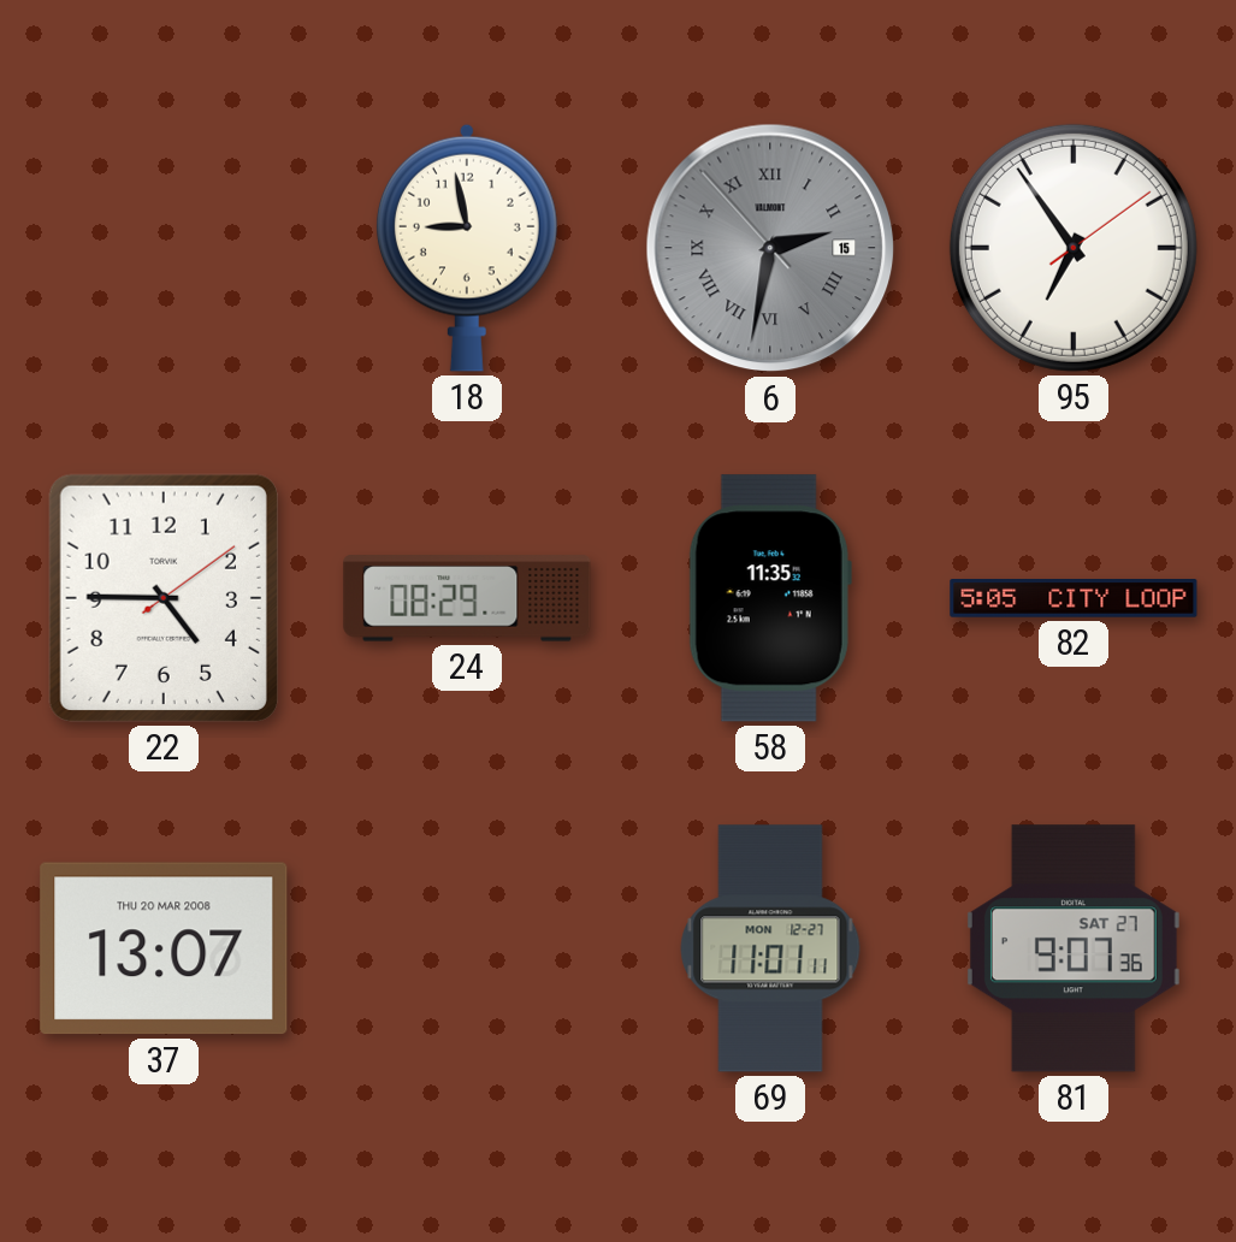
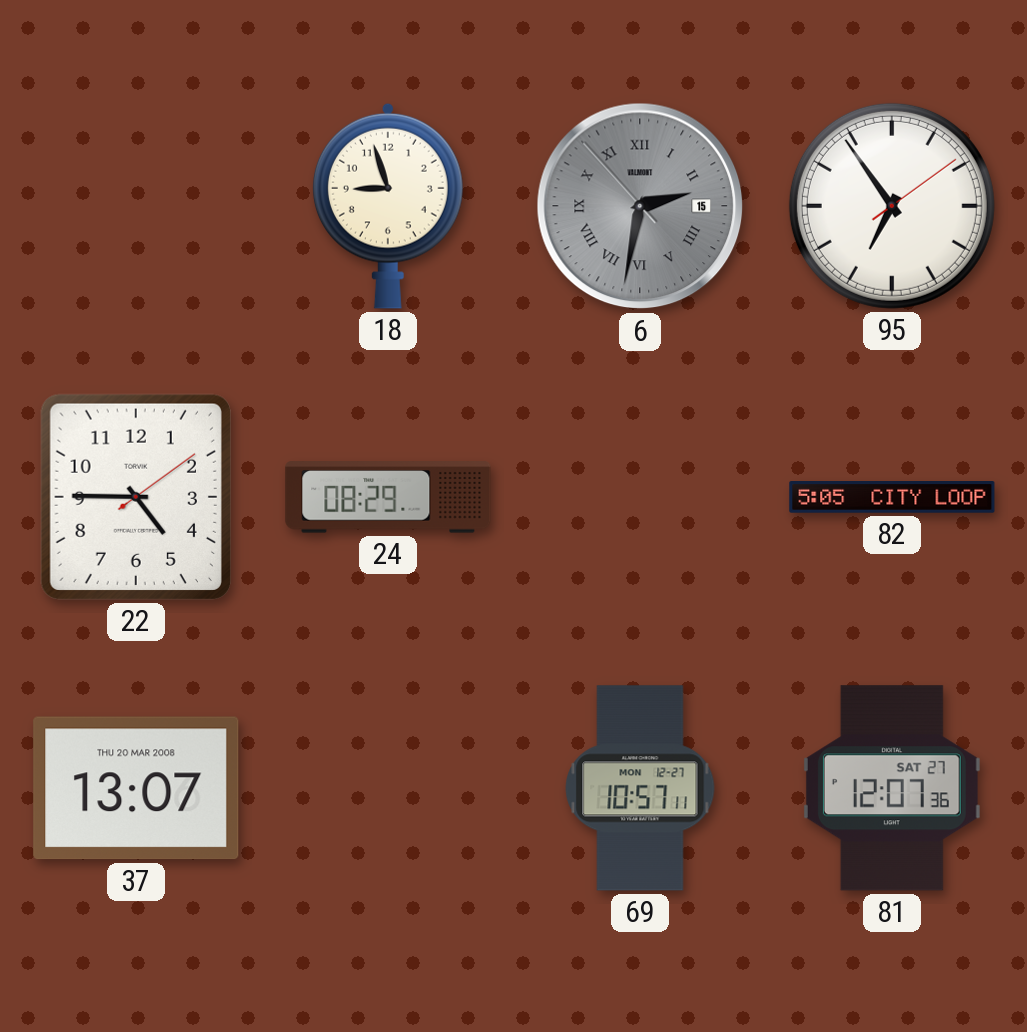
18: 8:58 -> 8:57
58: 11:35 -> none
69: 11:01 -> 10:57
81: 9:07 -> 12:07
